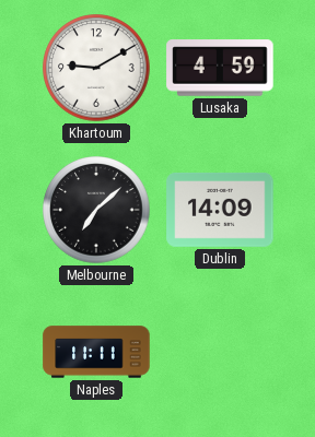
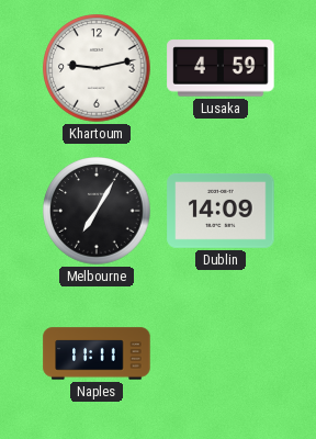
Khartoum: 9:10 -> 9:13
Melbourne: 7:08 -> 7:05
